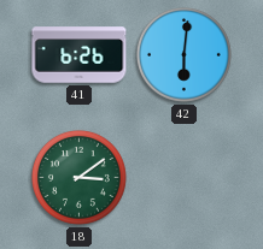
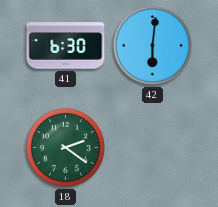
41: 6:26 -> 6:30
18: 3:09 -> 2:21
